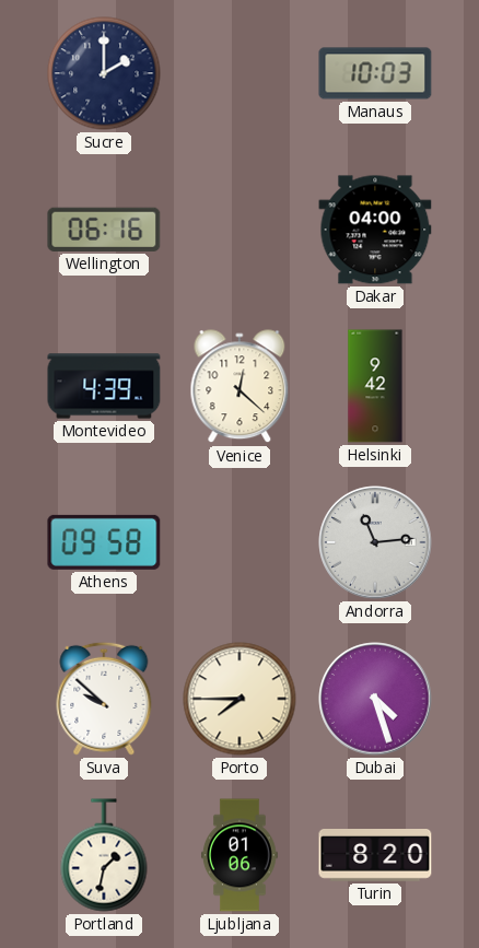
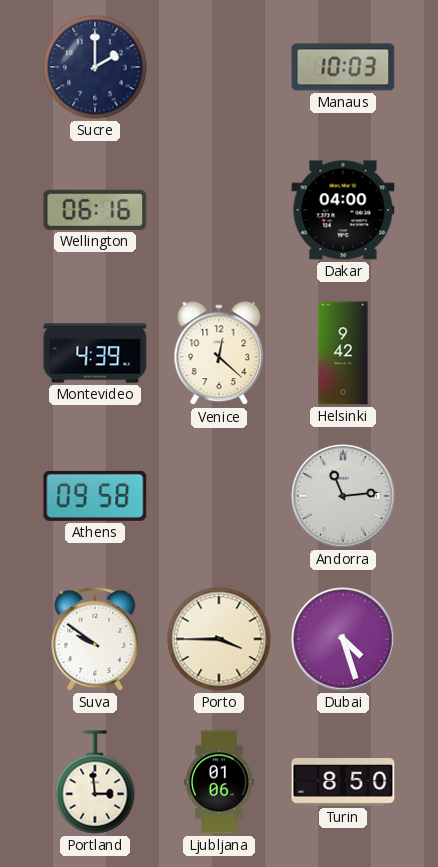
Suva: 9:52 -> 9:51
Porto: 7:45 -> 3:45
Portland: 1:32 -> 2:59
Turin: 8:20 -> 8:50
